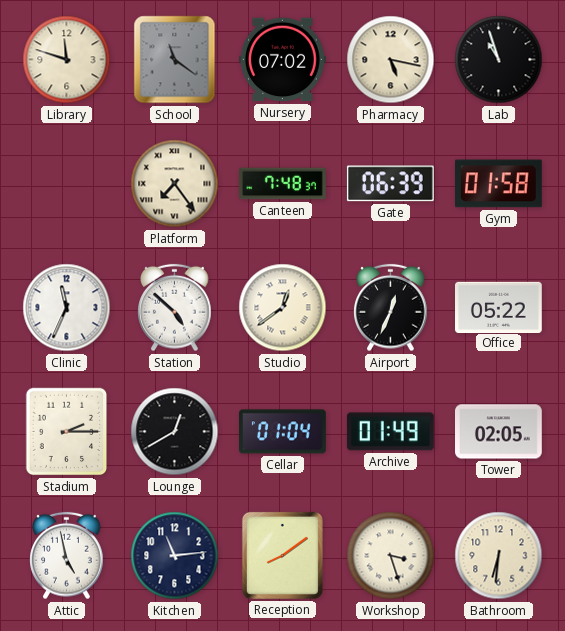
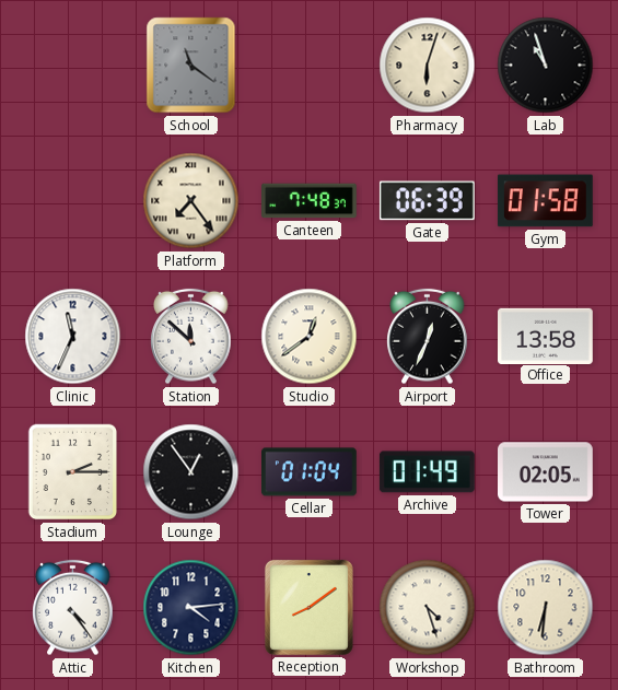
Library: 11:48 -> none
Nursery: 07:02 -> none
Pharmacy: 5:17 -> 6:03
Station: 4:52 -> 11:52
Office: 05:22 -> 13:58
Lounge: 12:40 -> 12:54
Attic: 4:58 -> 4:24
Kitchen: 11:14 -> 4:14
Workshop: 3:27 -> 4:27
